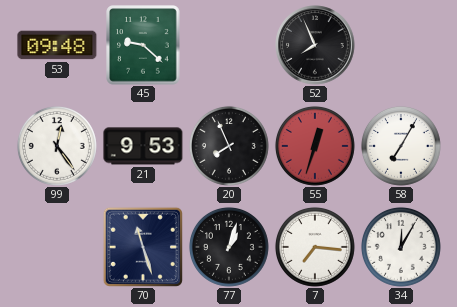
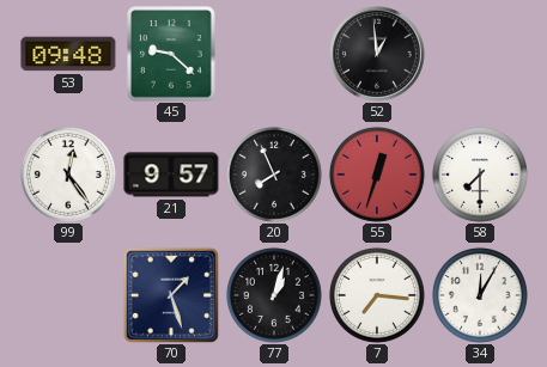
52: 7:56 -> 12:59
21: 9:53 -> 9:57
58: 7:05 -> 7:30
70: 11:27 -> 1:27
